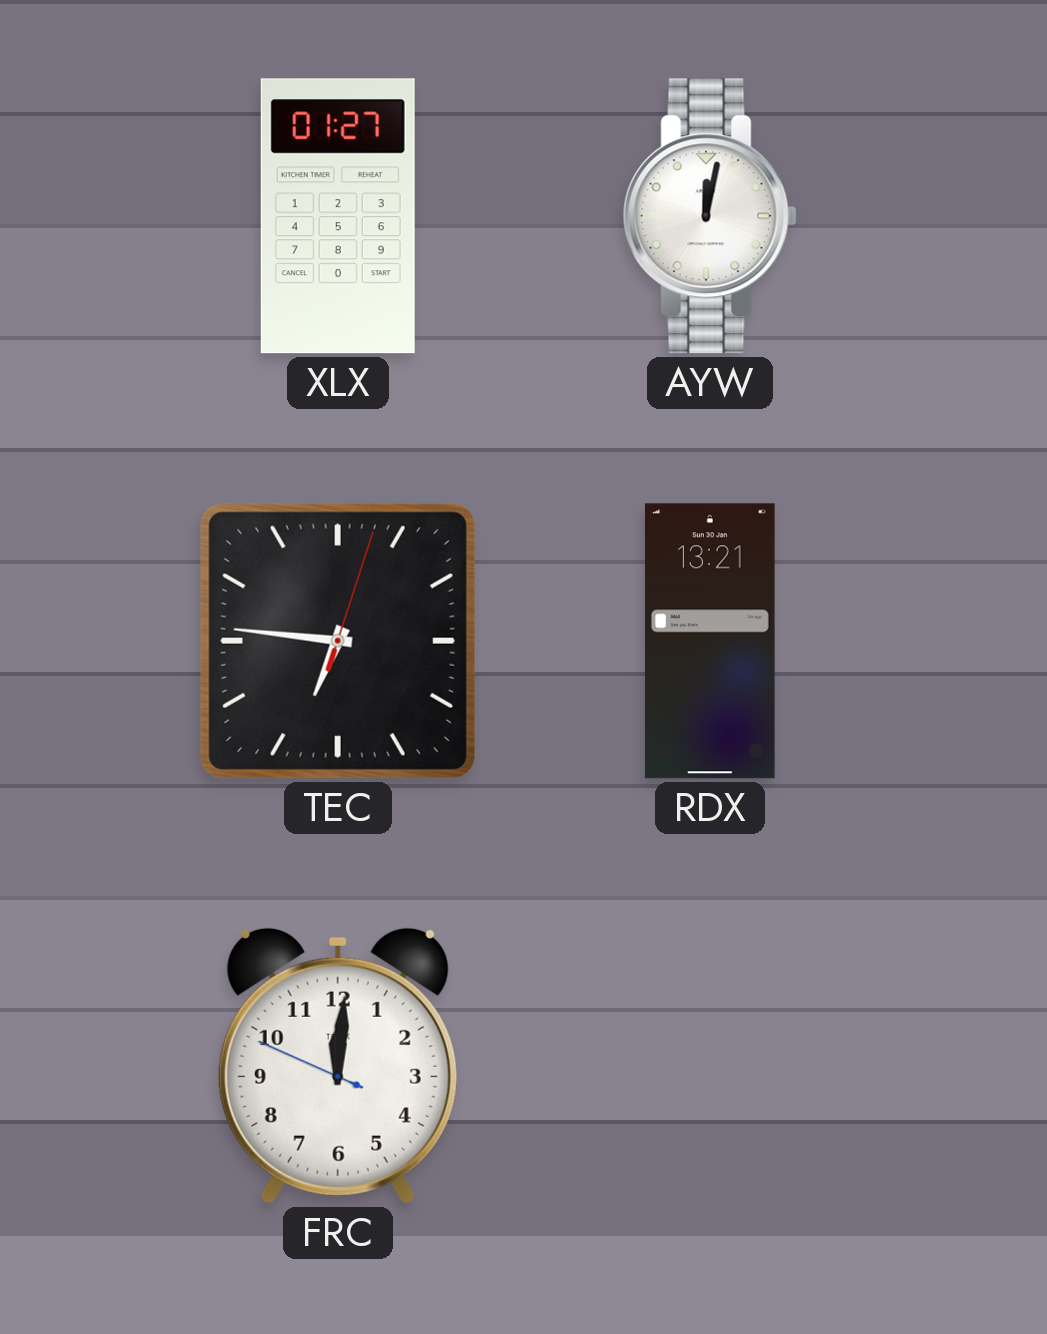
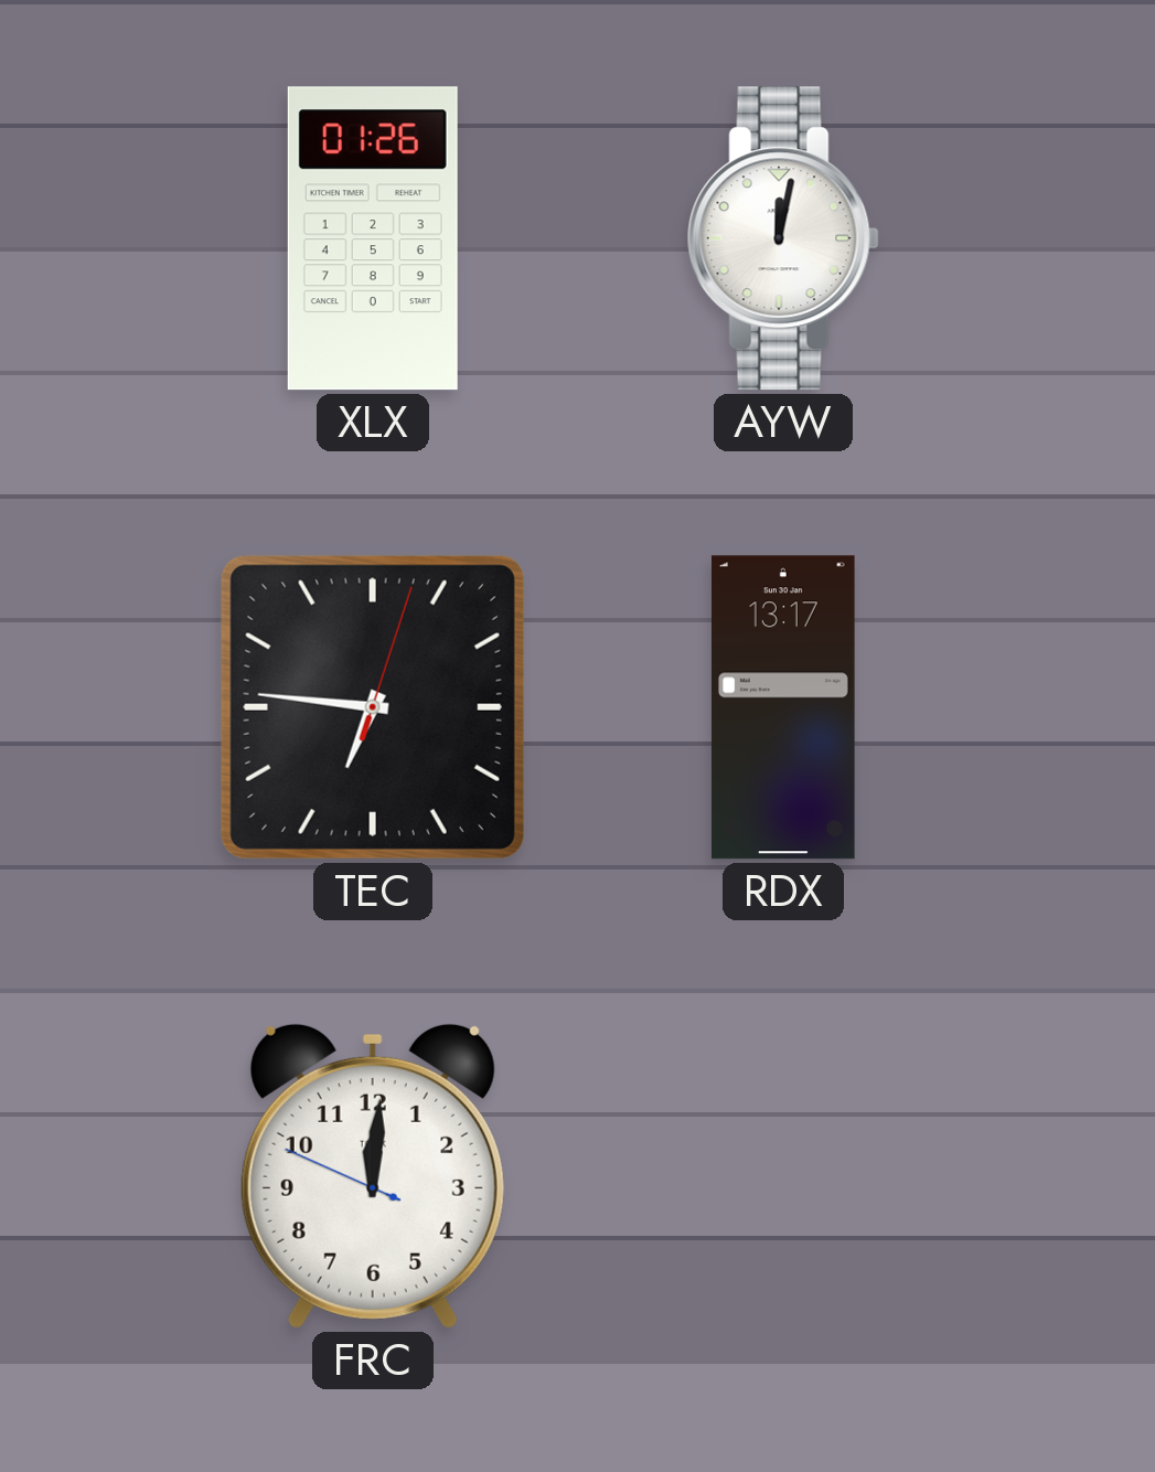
XLX: 01:27 -> 01:26
RDX: 13:21 -> 13:17
